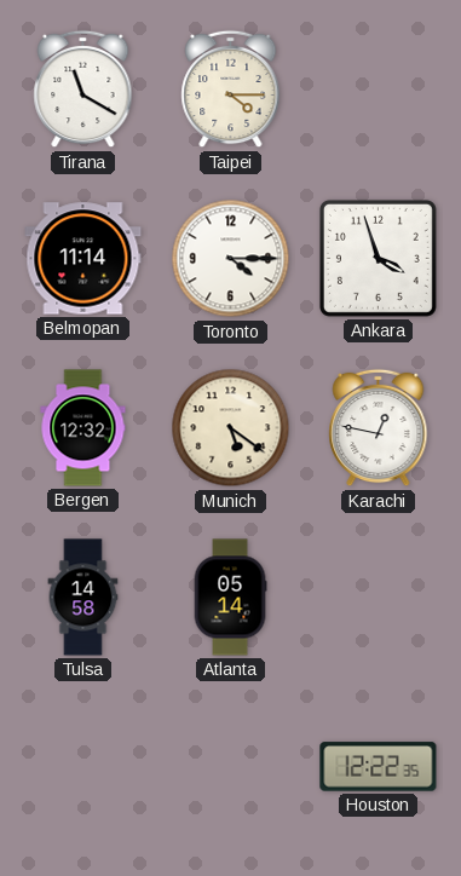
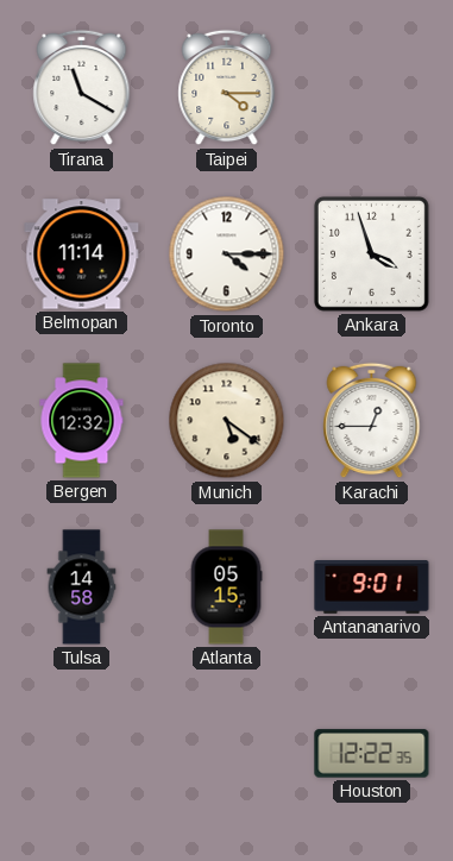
Karachi: 12:47 -> 12:45
Atlanta: 05:14 -> 05:15
Antananarivo: none -> 9:01
